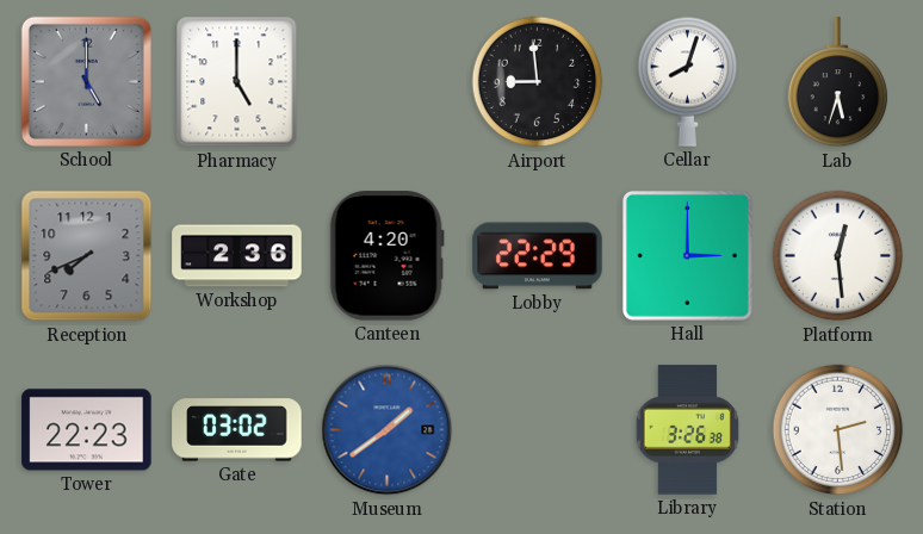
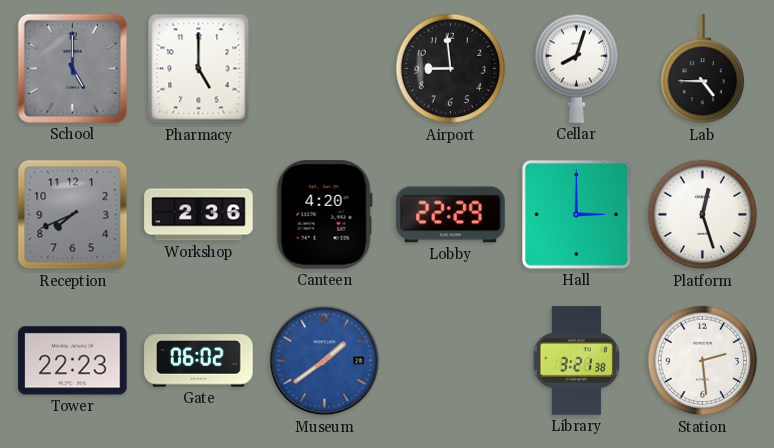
Lab: 5:33 -> 4:45
Platform: 12:29 -> 12:27
Gate: 03:02 -> 06:02
Library: 3:26 -> 3:21
